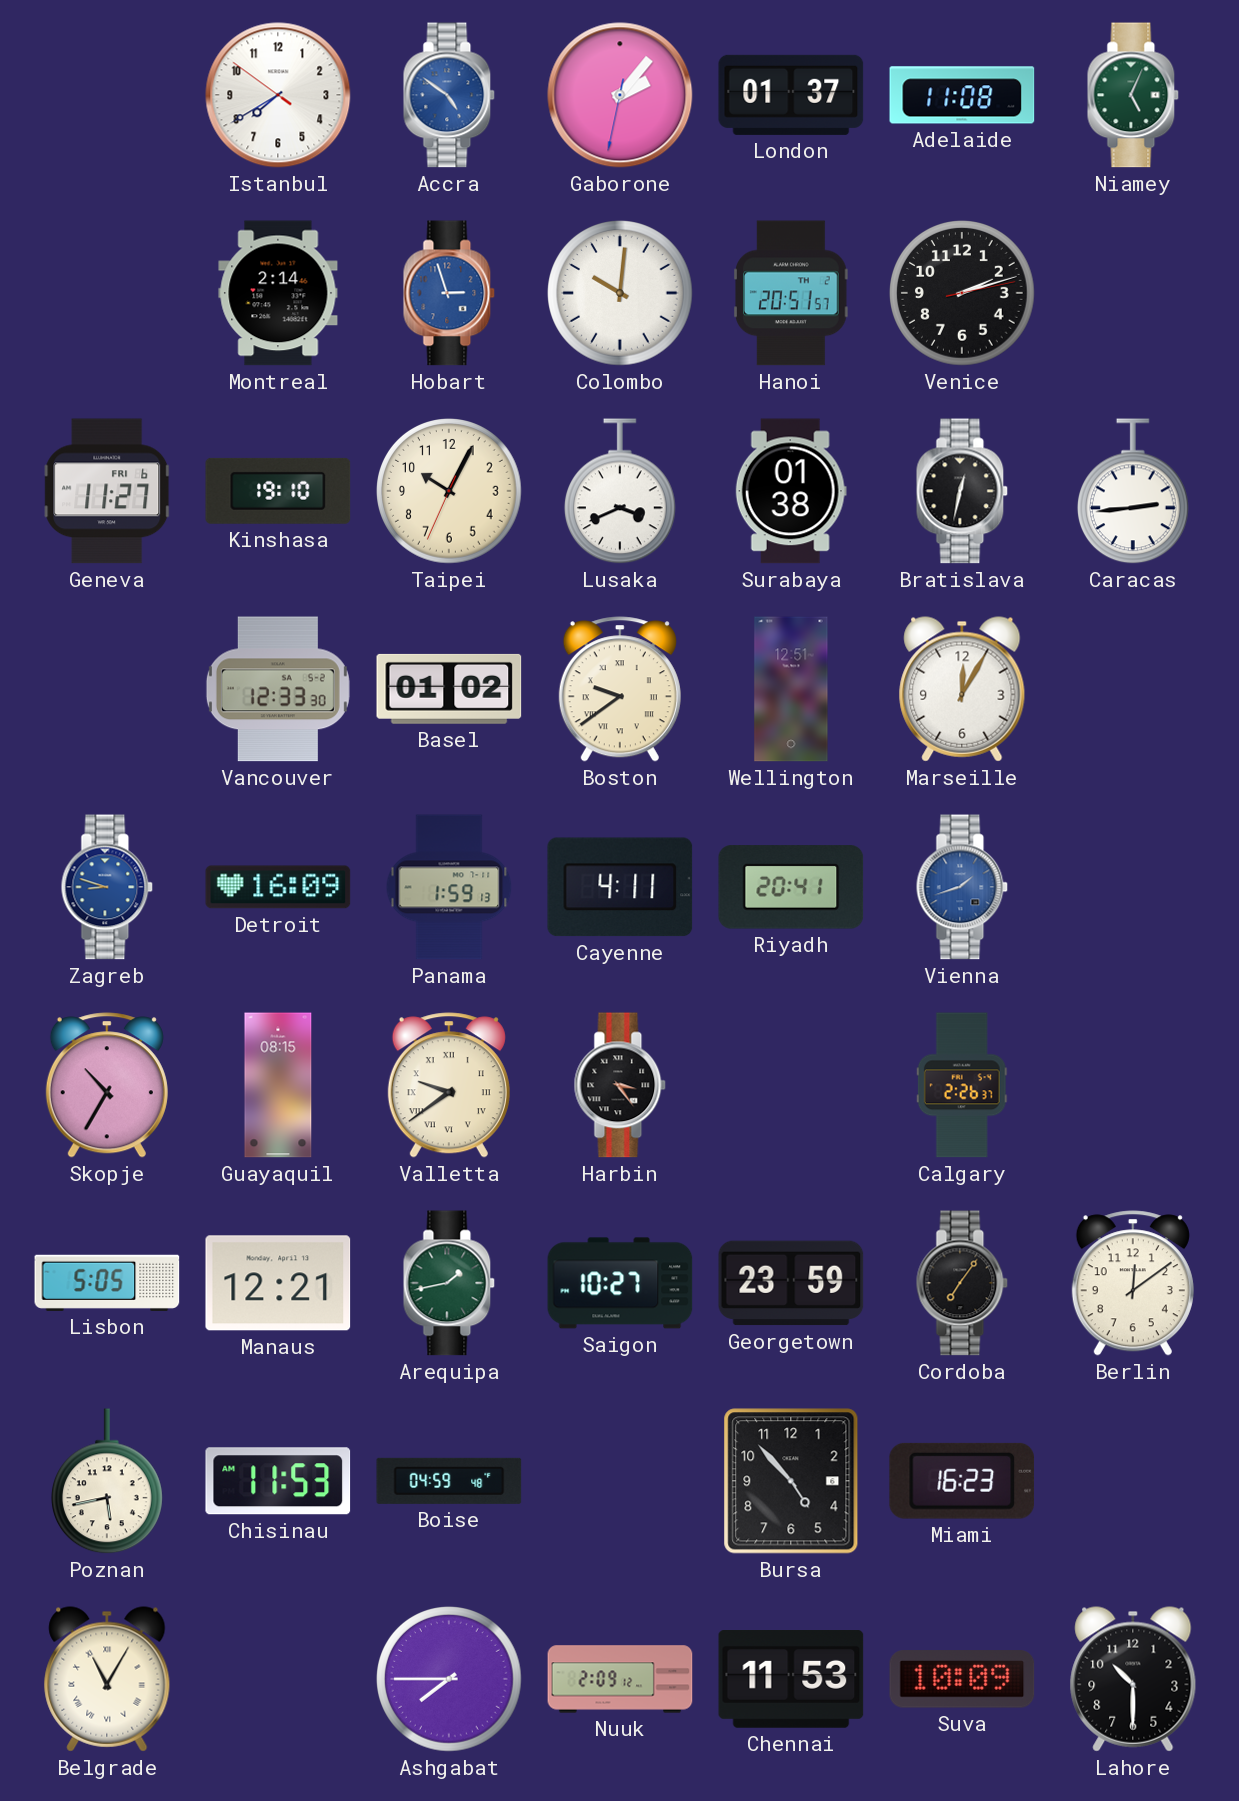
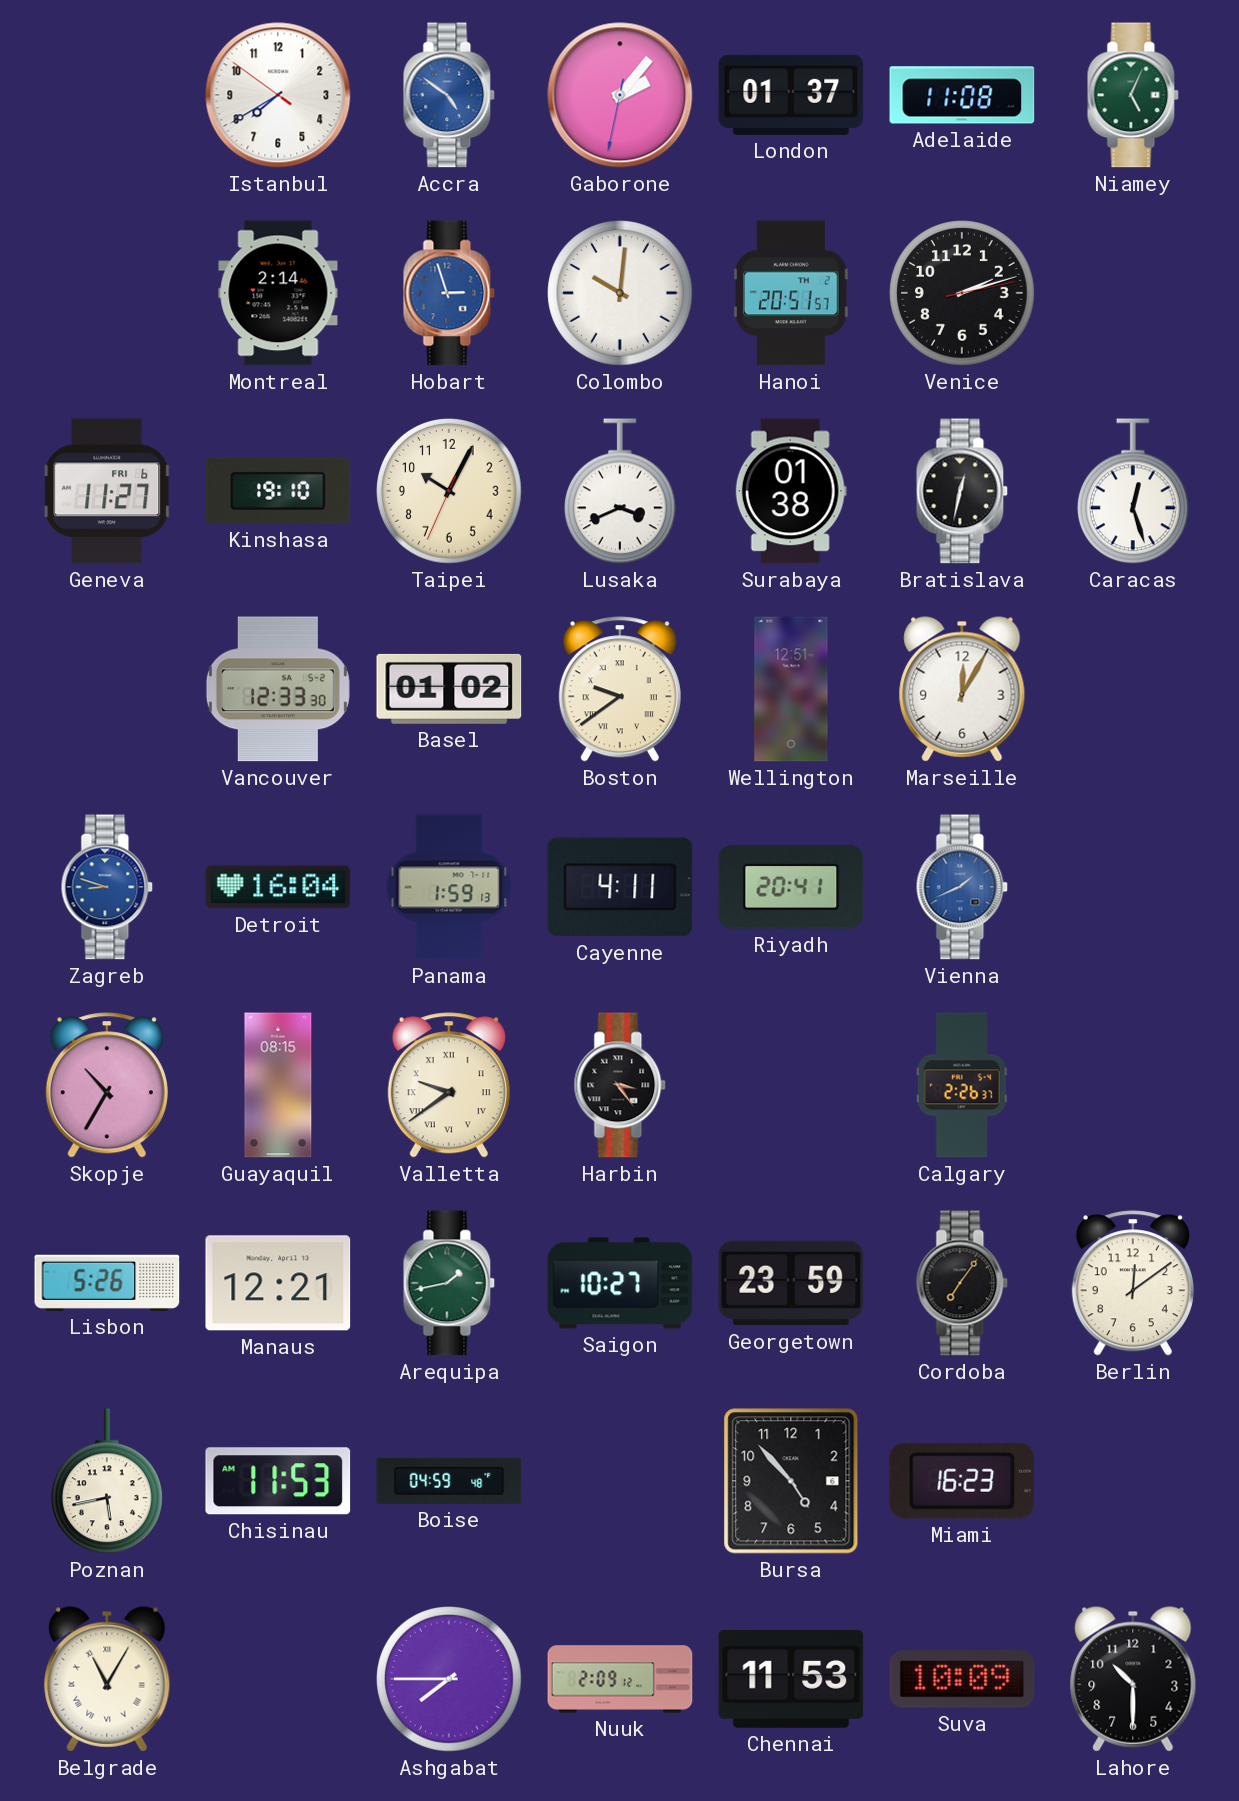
Caracas: 2:44 -> 12:27
Detroit: 16:09 -> 16:04
Vienna: 1:42 -> 1:41
Lisbon: 5:05 -> 5:26
